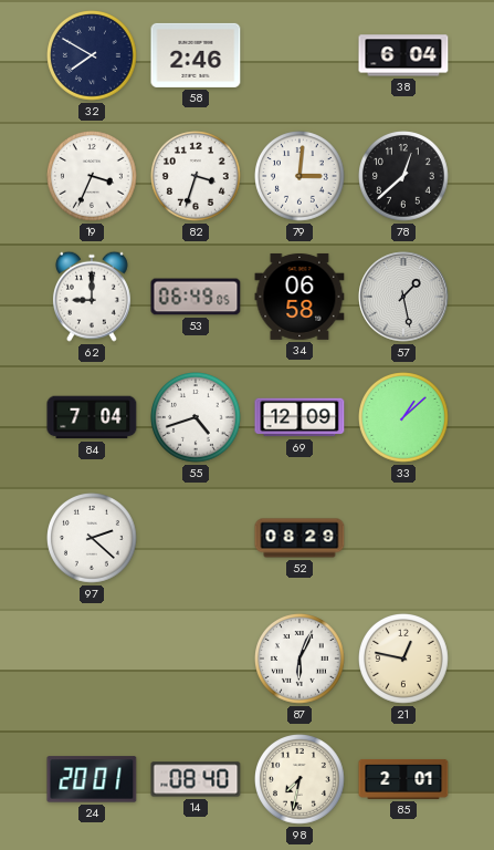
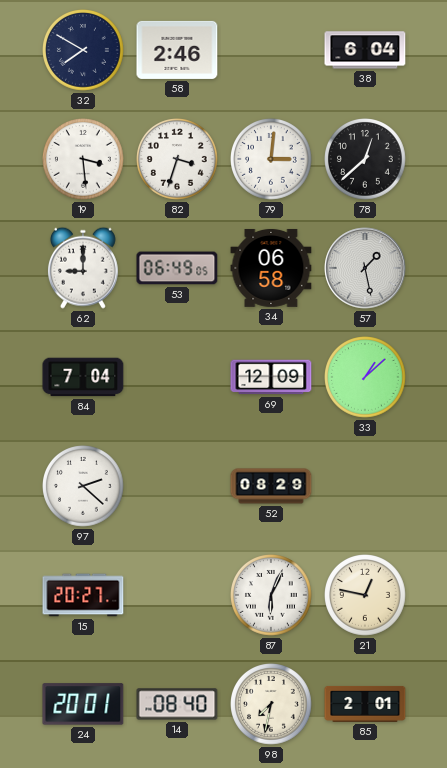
19: 3:34 -> 3:29
55: 4:42 -> none
15: none -> 20:27
